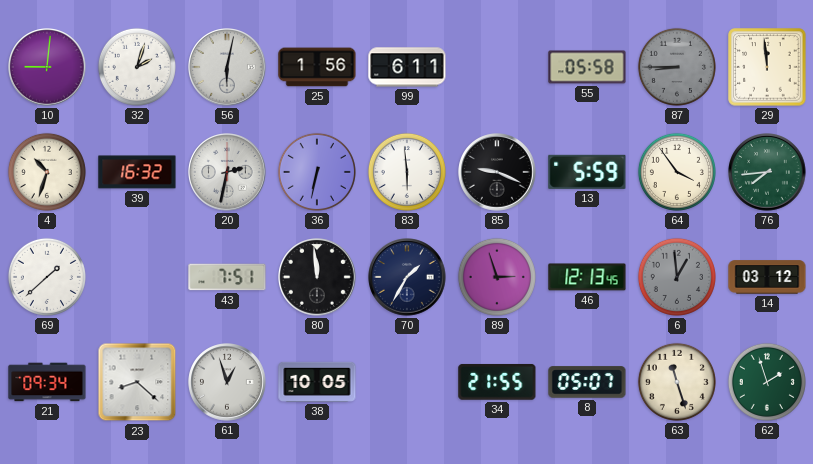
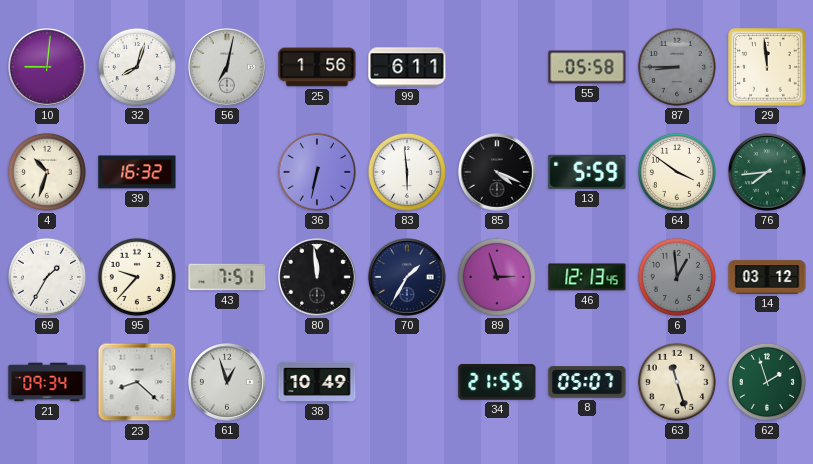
32: 2:03 -> 8:03
56: 6:02 -> 7:02
20: 2:32 -> none
85: 9:19 -> 4:19
64: 3:54 -> 3:51
69: 1:38 -> 1:35
95: none -> 9:37
38: 10:05 -> 10:49
